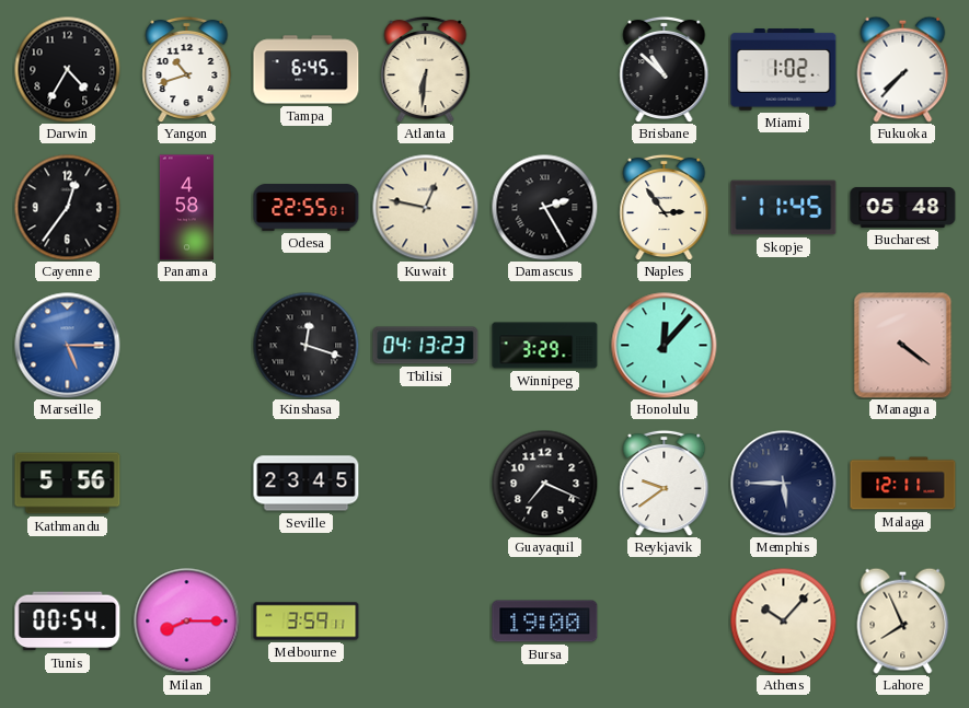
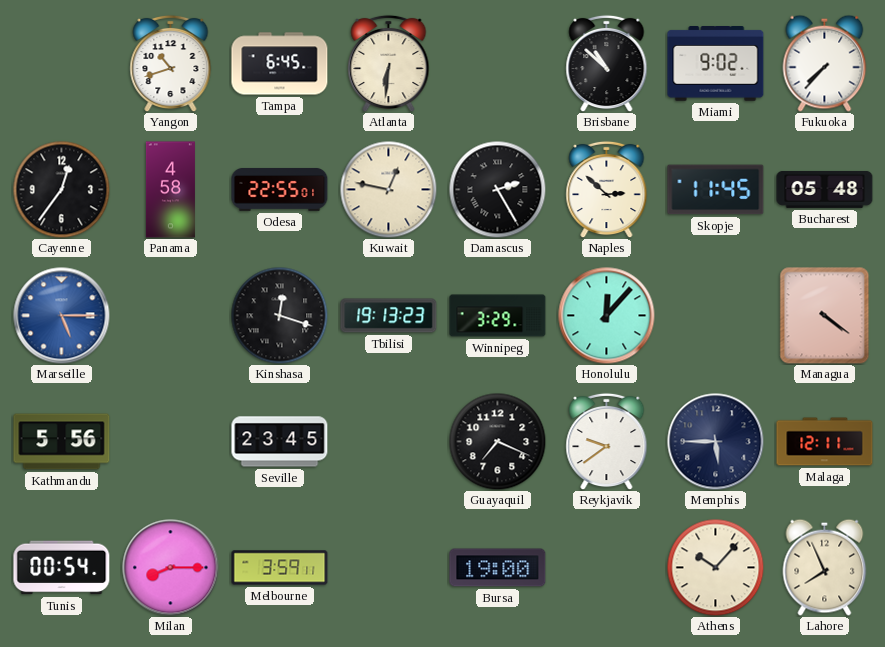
Darwin: 4:35 -> none
Miami: 1:02 -> 9:02
Naples: 2:54 -> 2:52
Tbilisi: 04:13 -> 19:13
